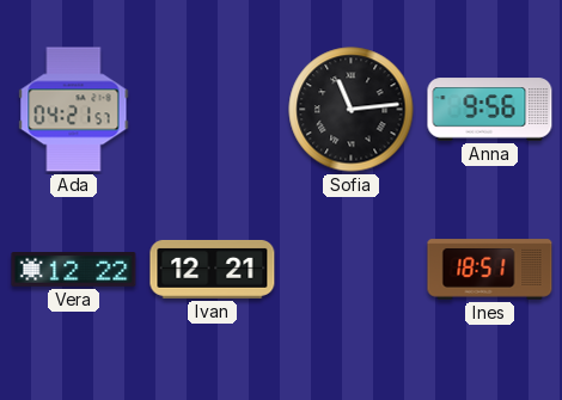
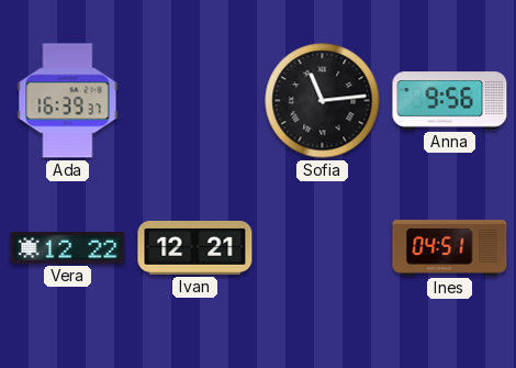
Ada: 04:21 -> 16:39
Ines: 18:51 -> 04:51
